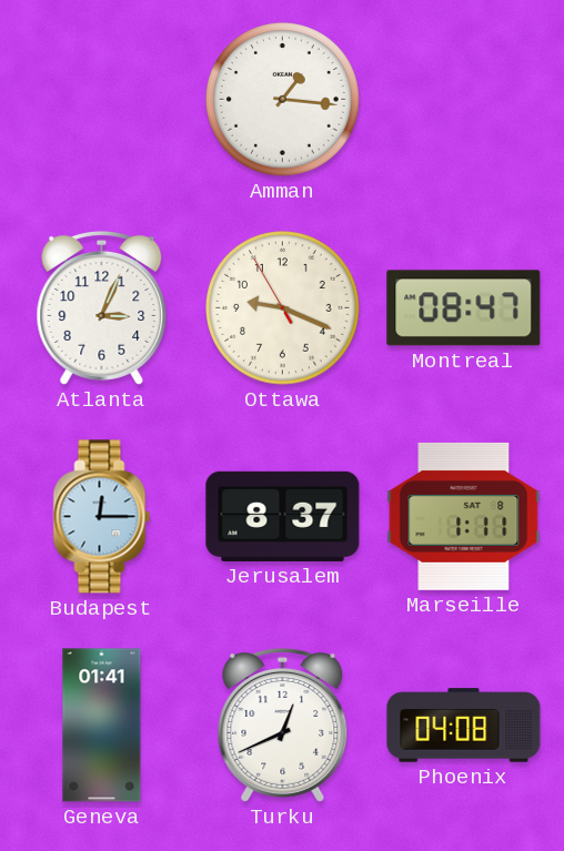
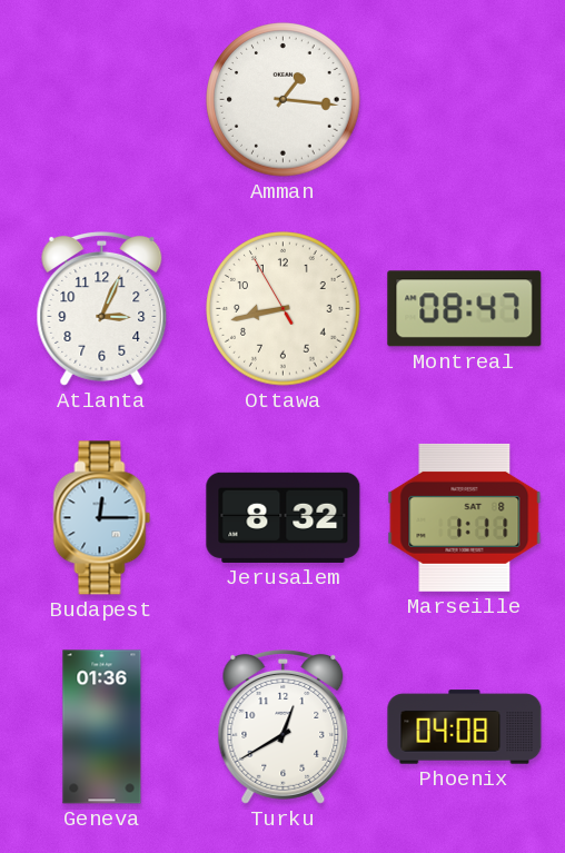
Ottawa: 9:18 -> 8:42
Jerusalem: 8:37 -> 8:32
Geneva: 01:41 -> 01:36
Turku: 12:41 -> 12:40
